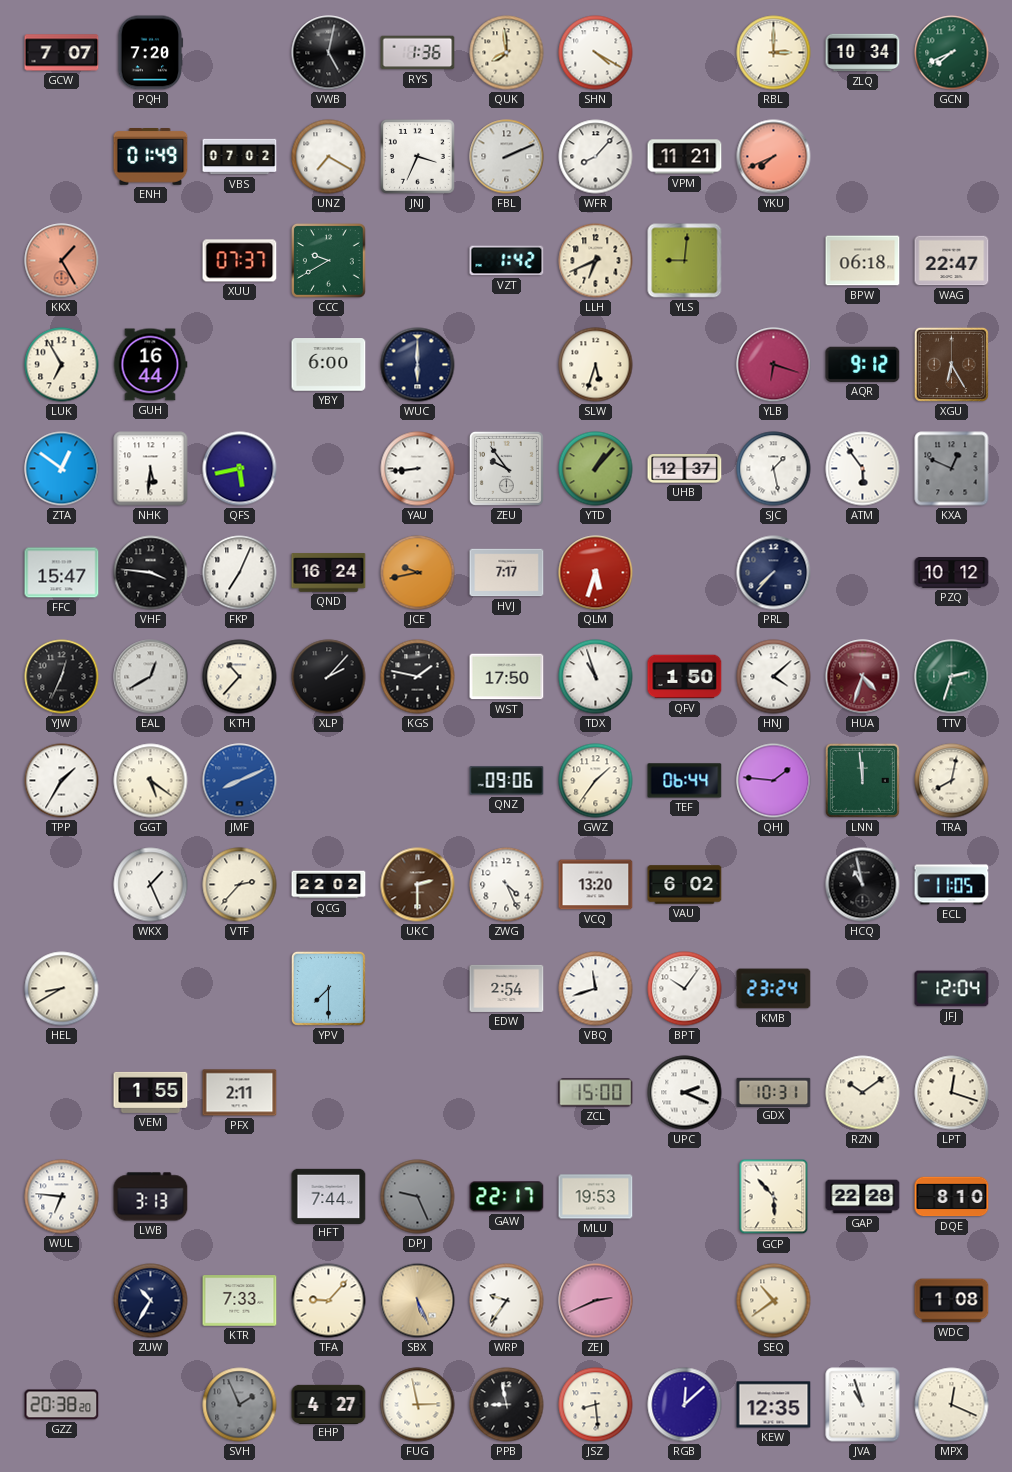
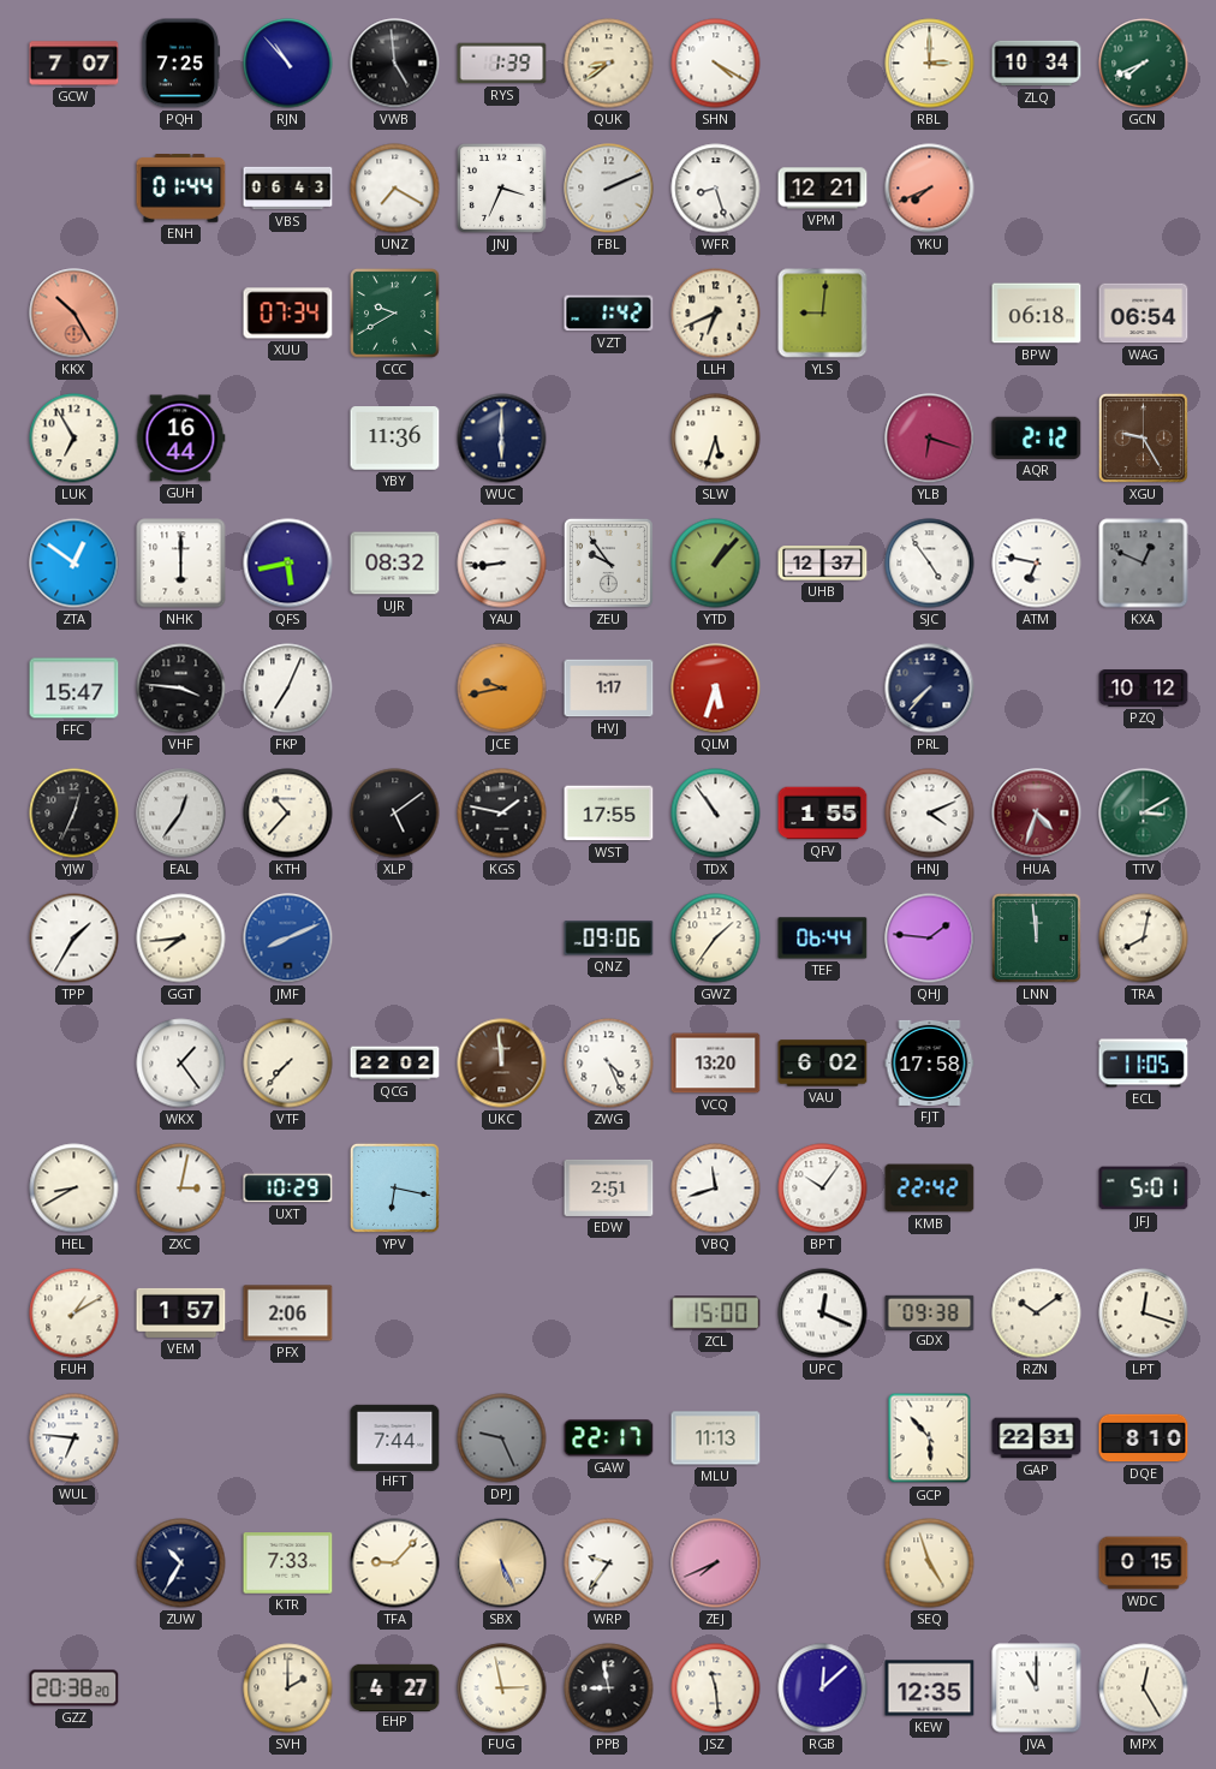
PQH: 7:20 -> 7:25
RJN: none -> 10:53
VWB: 5:02 -> 4:59
RYS: 1:36 -> 1:39
QUK: 7:59 -> 8:39
ENH: 01:49 -> 01:44
VBS: 07:02 -> 06:43
WFR: 8:07 -> 8:27
VPM: 11:21 -> 12:21
KKX: 1:25 -> 10:25
XUU: 07:37 -> 07:34
WAG: 22:47 -> 06:54
YBY: 6:00 -> 11:36
AQR: 9:12 -> 2:12
XGU: 6:25 -> 9:25
NHK: 5:31 -> 6:00
UJR: none -> 08:32
SJC: 1:28 -> 4:54
ATM: 5:54 -> 6:47
QND: 16:24 -> none
HVJ: 7:17 -> 1:17
EAL: 12:40 -> 12:36
XLP: 2:07 -> 5:09
WST: 17:50 -> 17:55
TDX: 10:57 -> 10:54
QFV: 1:50 -> 1:55
HNJ: 4:08 -> 4:11
TTV: 2:33 -> 3:10
GGT: 5:21 -> 7:44
WKX: 1:26 -> 1:24
VTF: 2:37 -> 7:37
UKC: 2:30 -> 11:59
FJT: none -> 17:58
HCQ: 10:58 -> none
ZXC: none -> 3:02
UXT: none -> 10:29
YPV: 7:30 -> 6:17
EDW: 2:54 -> 2:51
KMB: 23:24 -> 22:42
JFJ: 12:04 -> 5:01
FUH: none -> 1:10
VEM: 1:55 -> 1:57
PFX: 2:11 -> 2:06
UPC: 2:19 -> 12:19
GDX: 10:31 -> 09:38
LWB: 3:13 -> none
MLU: 19:53 -> 11:13
GAP: 22:28 -> 22:31
ZEJ: 2:41 -> 7:41
SEQ: 10:39 -> 4:57
WDC: 1:08 -> 0:15
SVH: 1:56 -> 2:00
SVH dial: grey -> cream
JSZ: 8:29 -> 11:29
JVA: 10:57 -> 11:00
MPX: 12:19 -> 12:25
